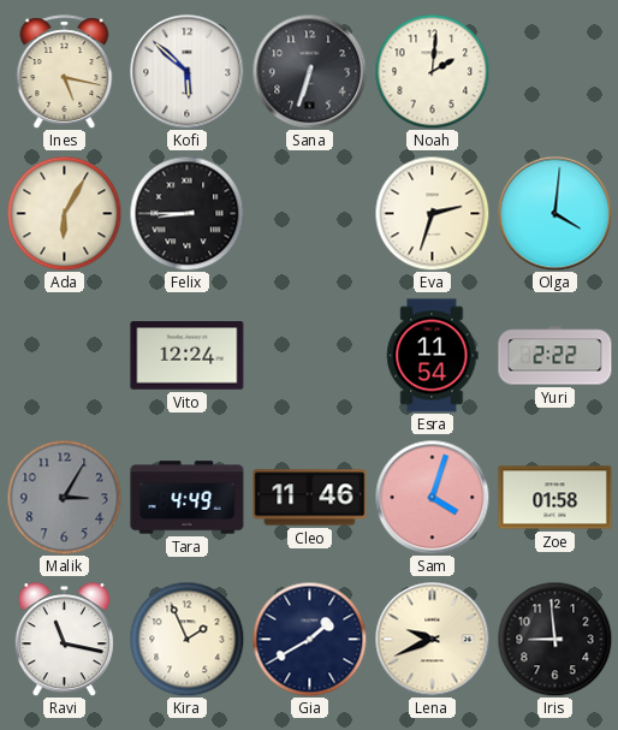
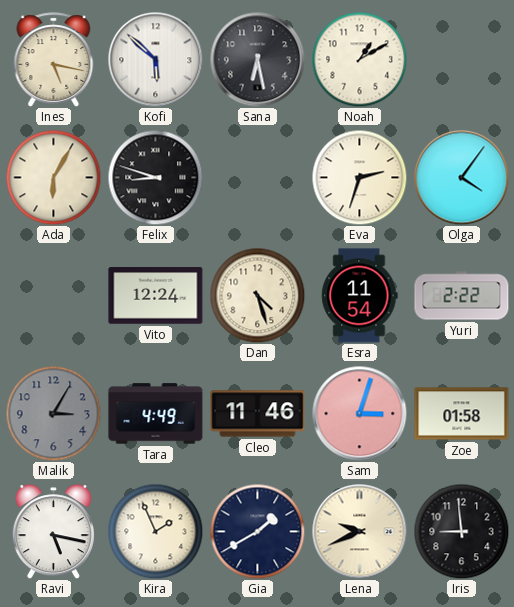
Sana: 6:33 -> 6:28
Noah: 2:01 -> 1:10
Felix: 8:45 -> 8:48
Olga: 4:01 -> 4:06
Dan: none -> 4:27
Sam: 4:03 -> 3:03
Ravi: 11:17 -> 5:17
